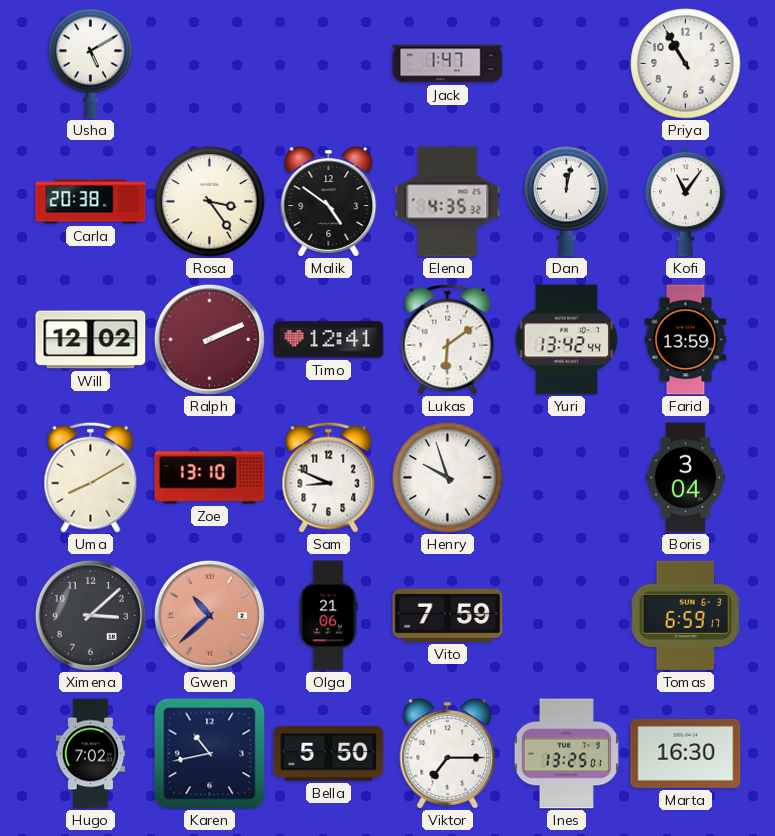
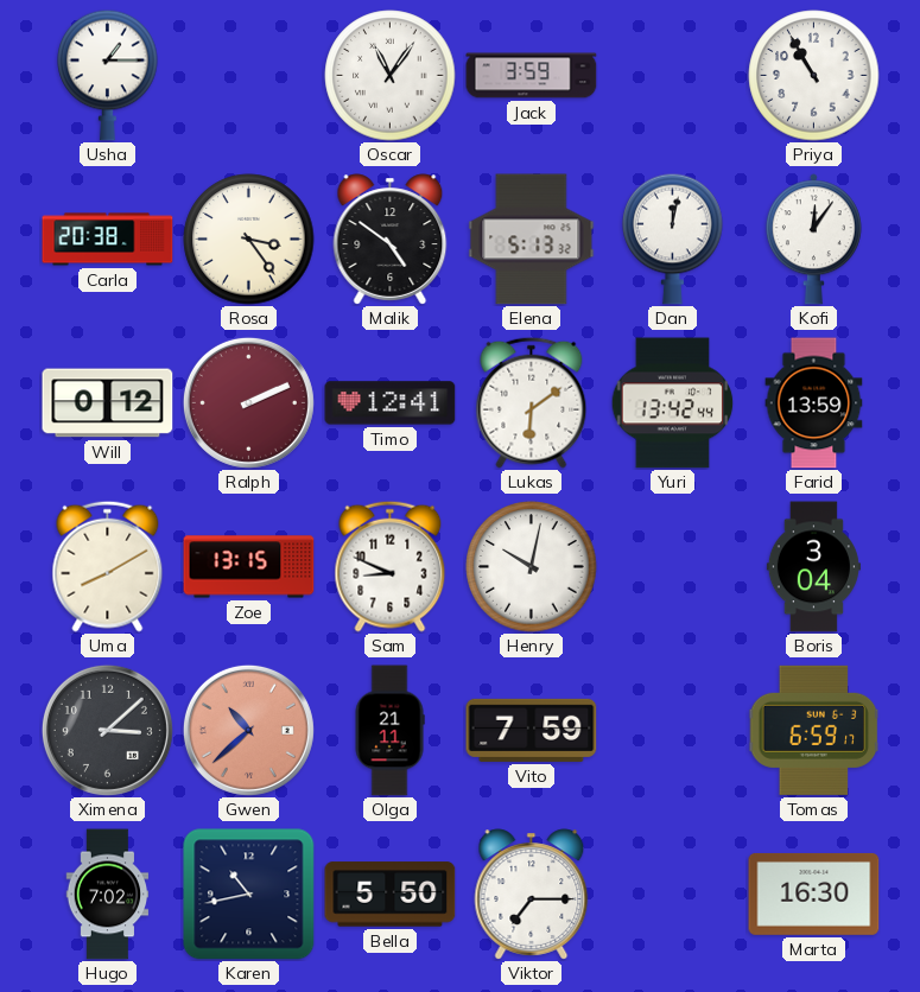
Usha: 5:10 -> 1:15
Oscar: none -> 11:06
Jack: 1:47 -> 3:59
Elena: 4:35 -> 5:13
Kofi: 11:06 -> 12:06
Will: 12:02 -> 0:12
Zoe: 13:10 -> 13:15
Henry: 9:57 -> 10:02
Olga: 21:06 -> 21:11
Ines: 13:25 -> none
